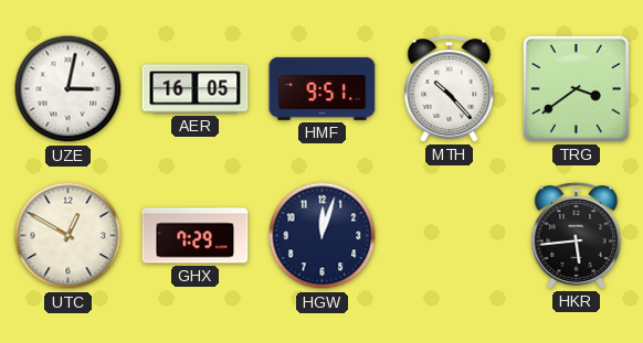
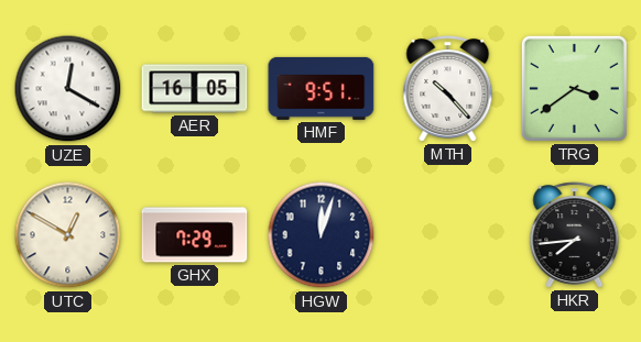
UZE: 3:02 -> 12:20
HKR: 5:44 -> 7:44
